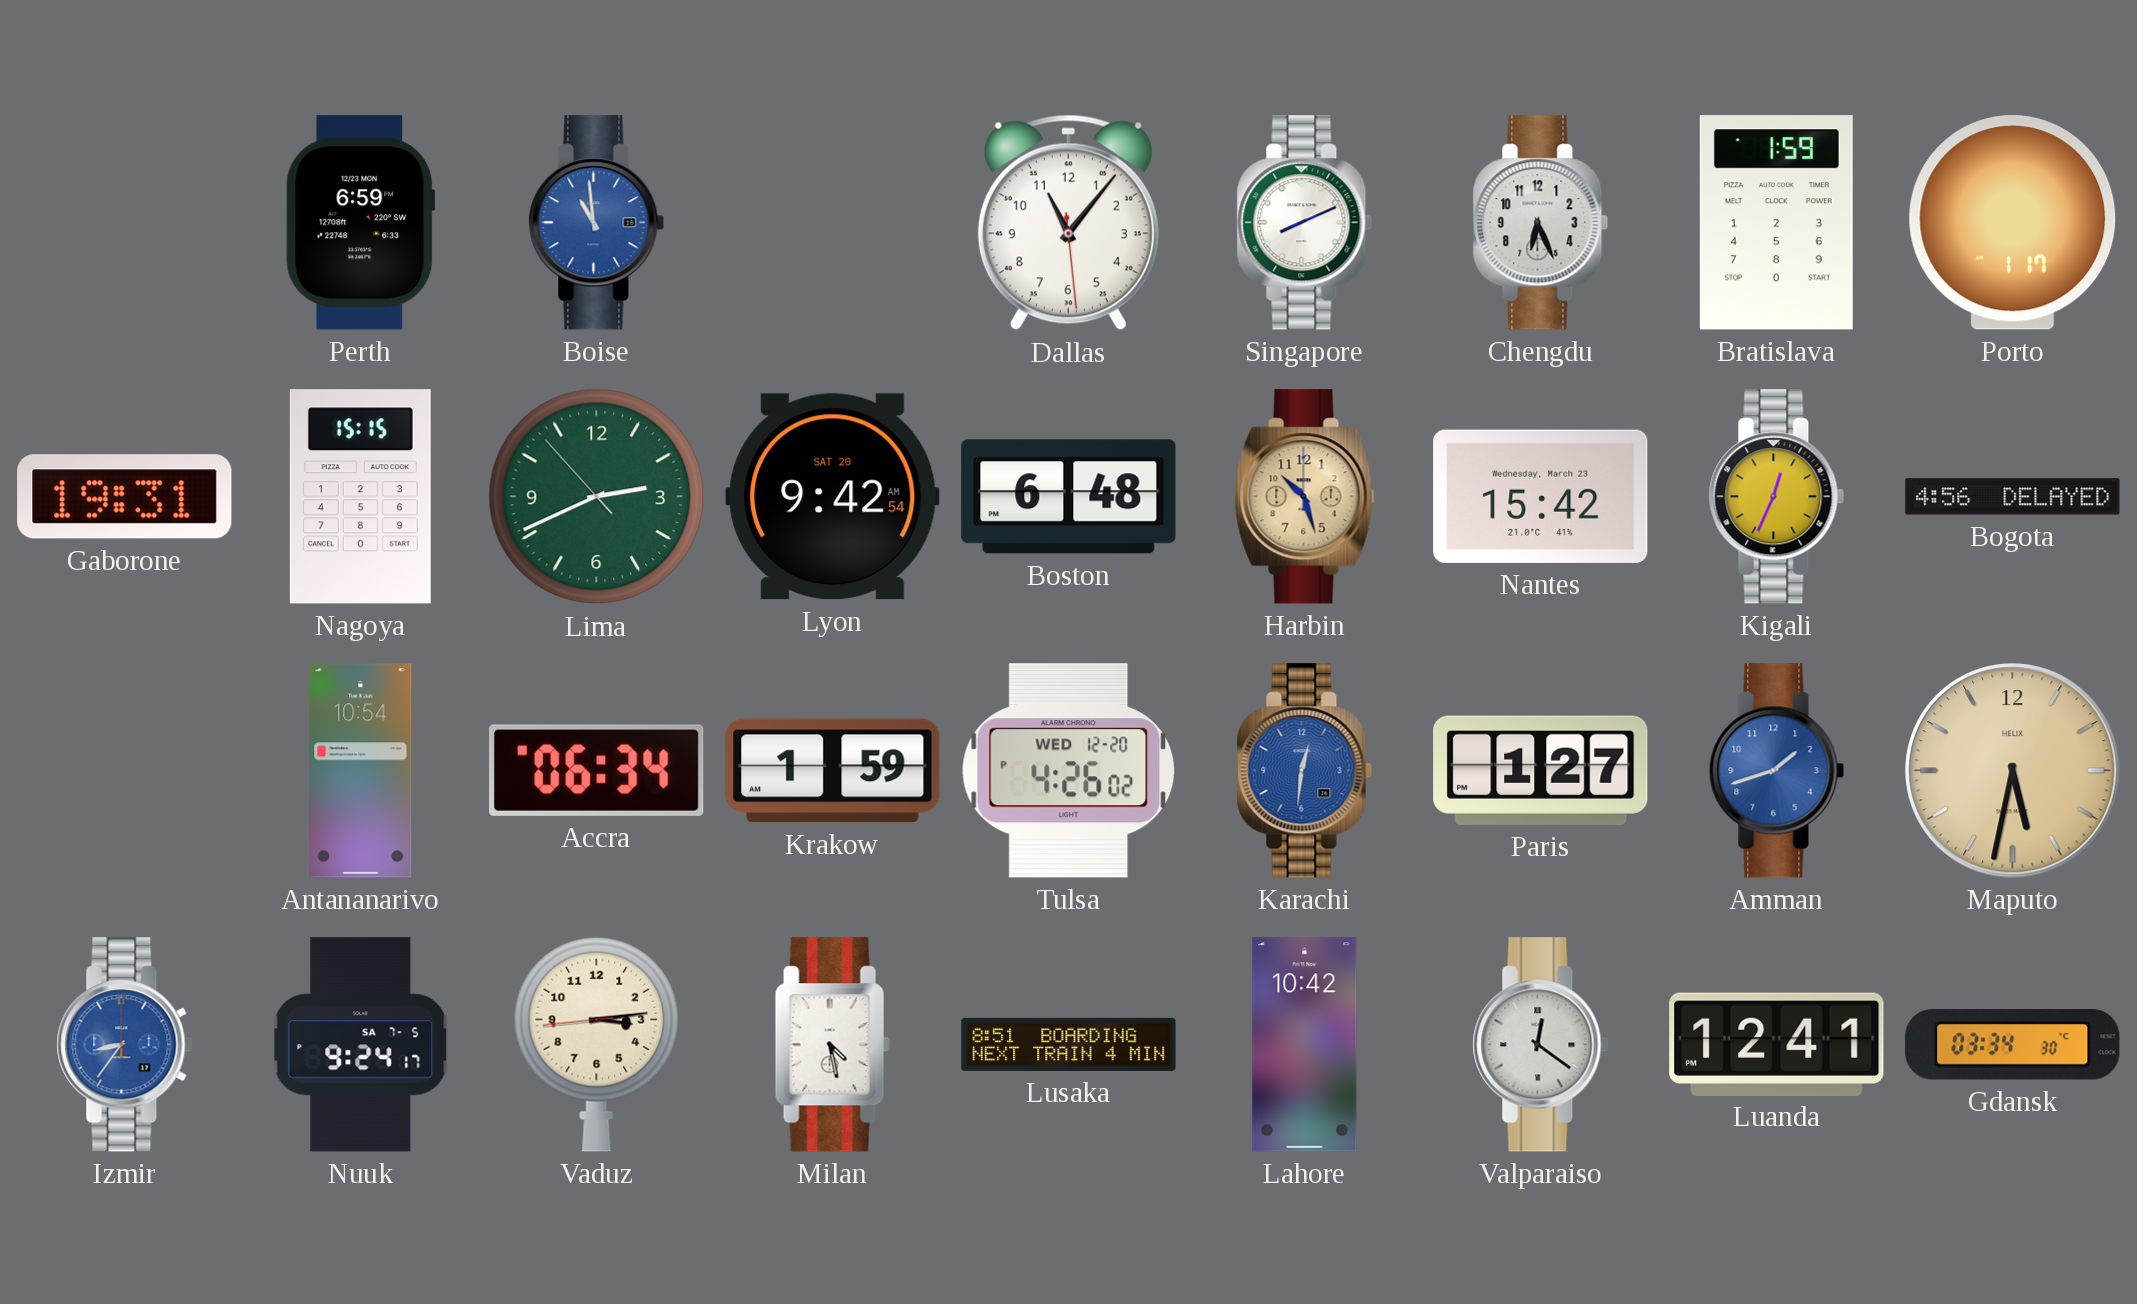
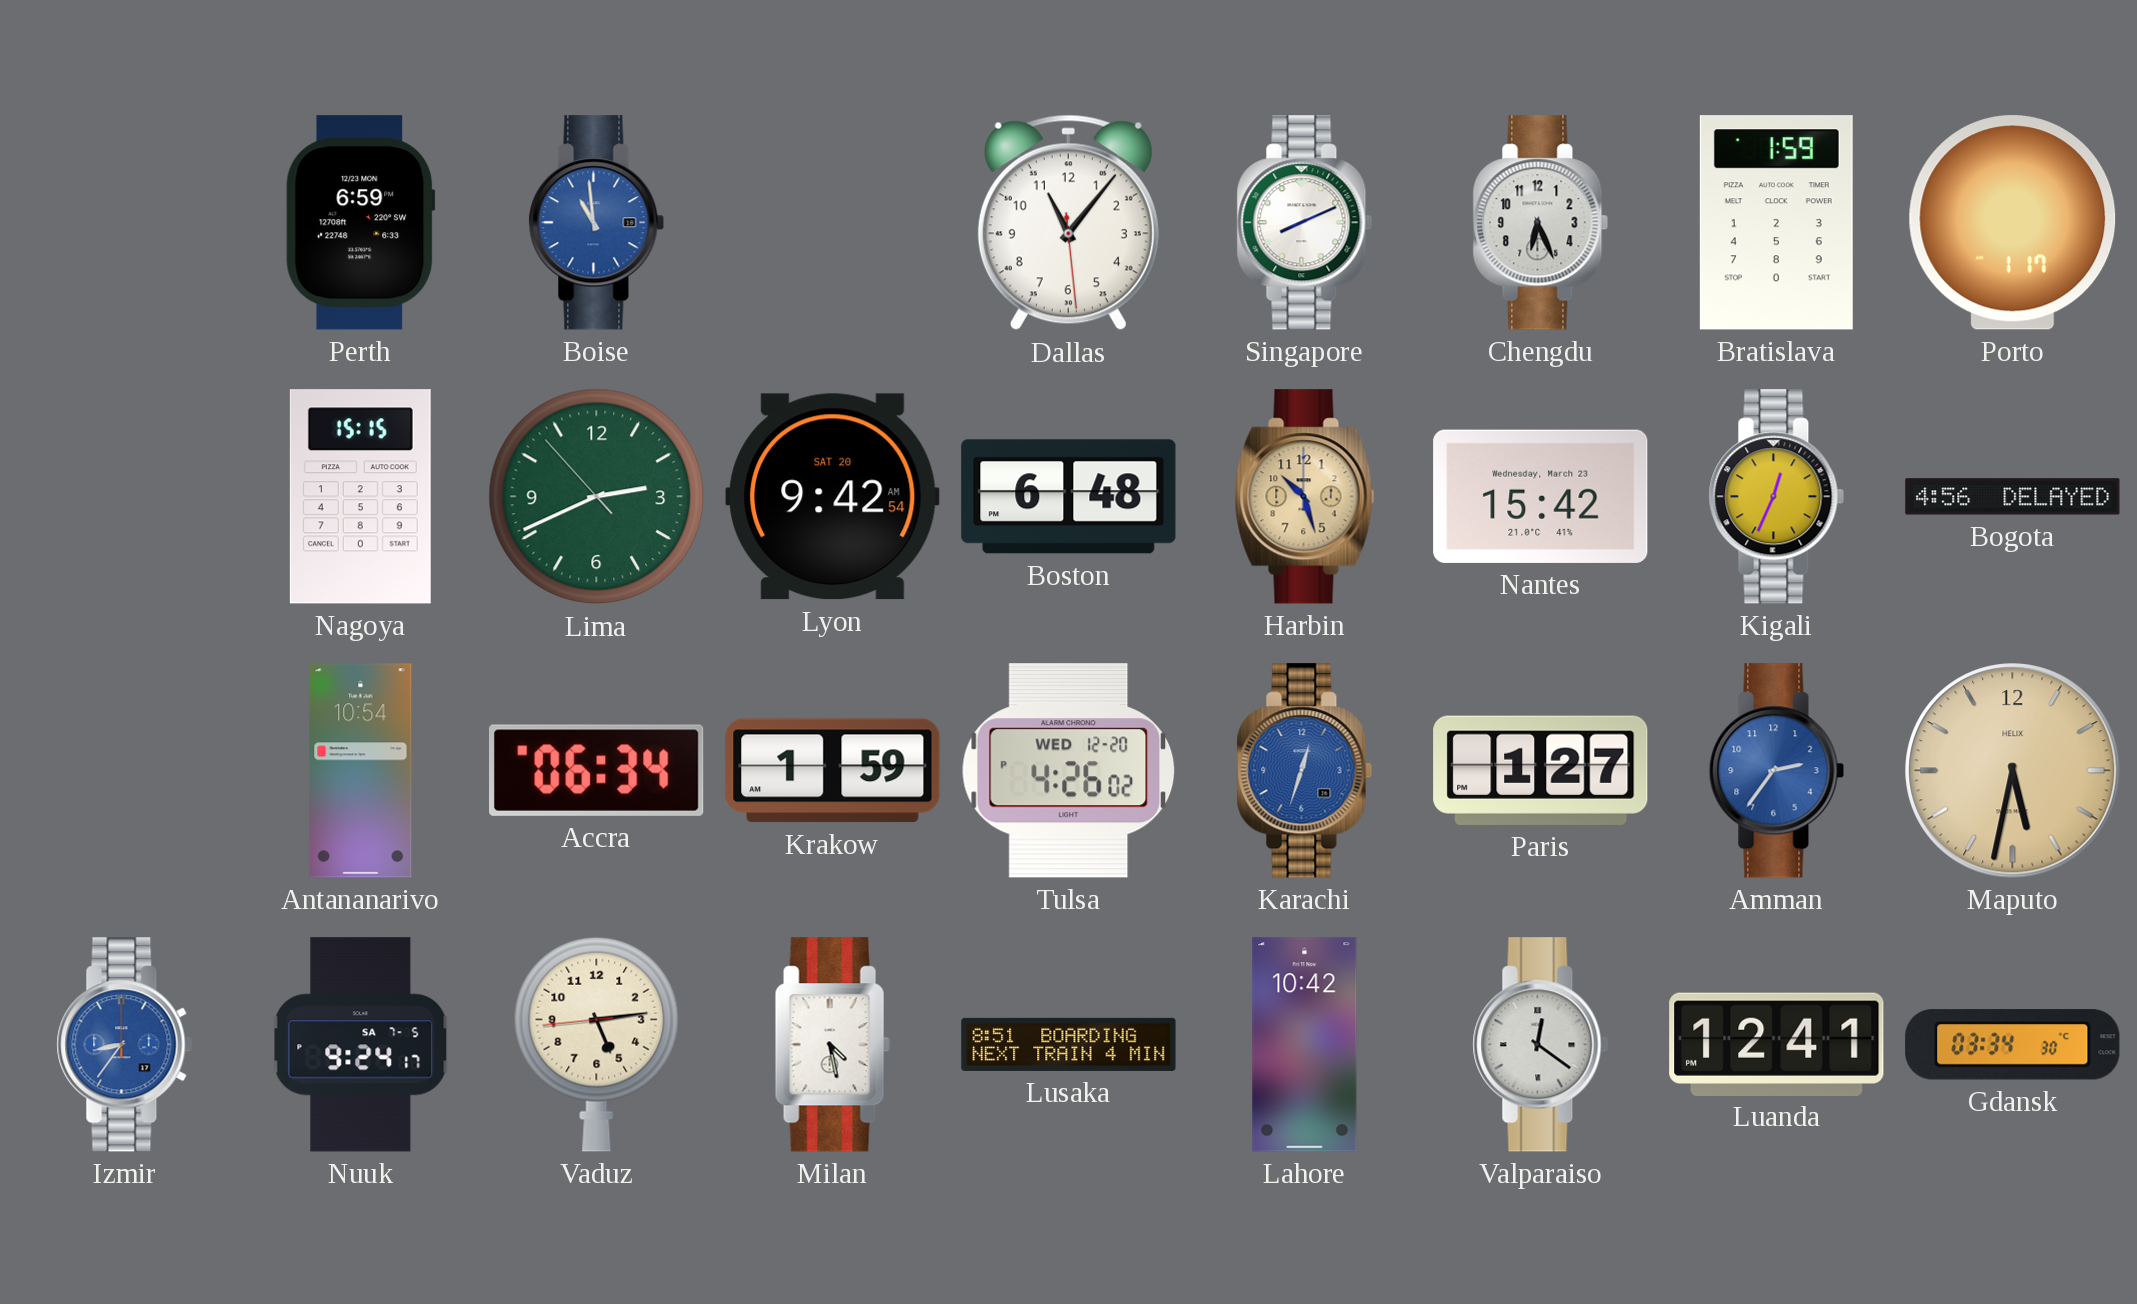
Gaborone: 19:31 -> none
Karachi: 12:31 -> 12:33
Amman: 1:42 -> 2:36
Vaduz: 3:13 -> 5:13
